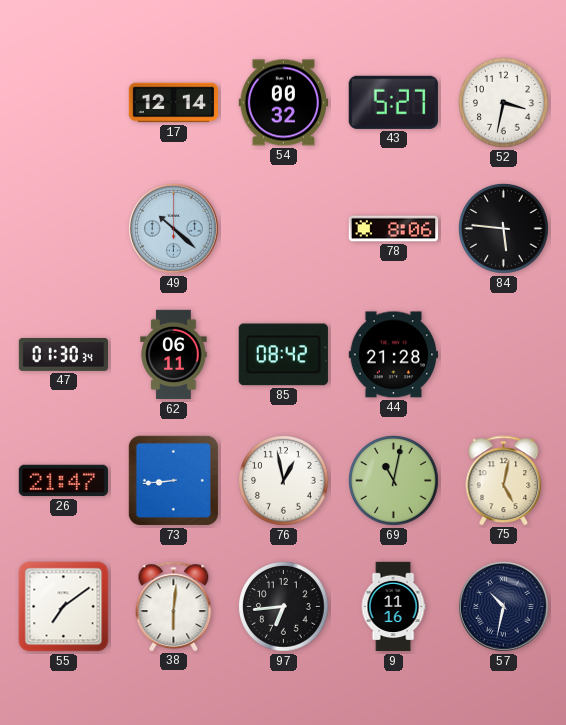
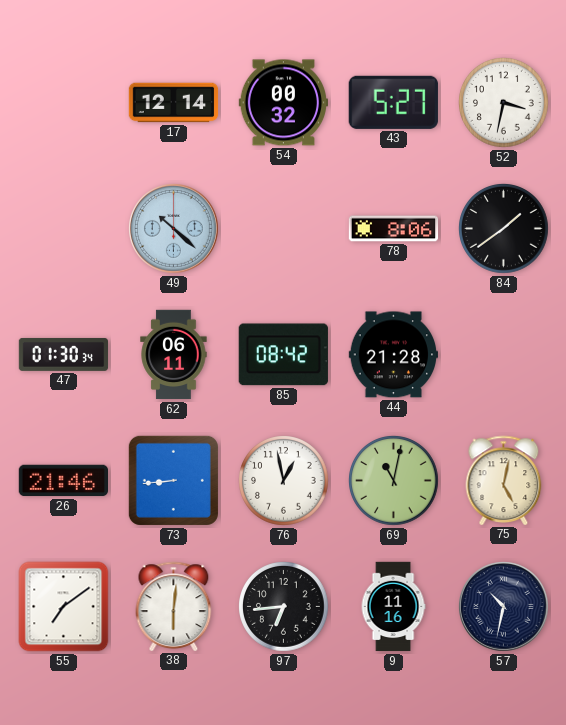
84: 5:46 -> 1:39
26: 21:47 -> 21:46
